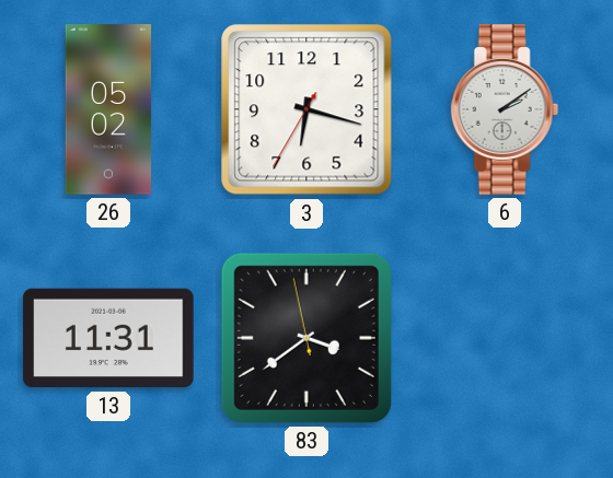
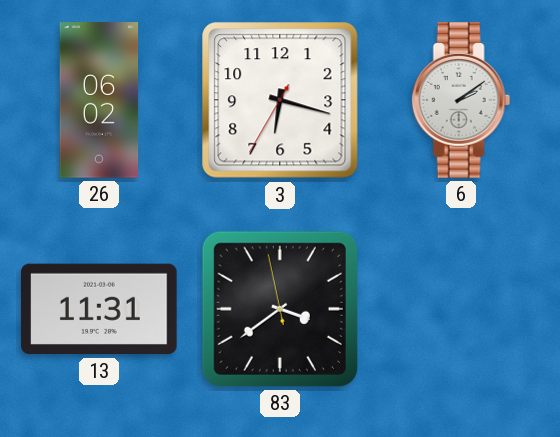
26: 05:02 -> 06:02
